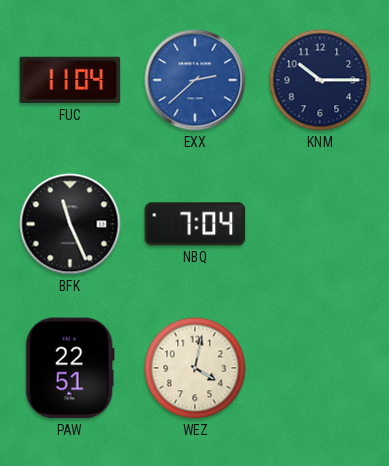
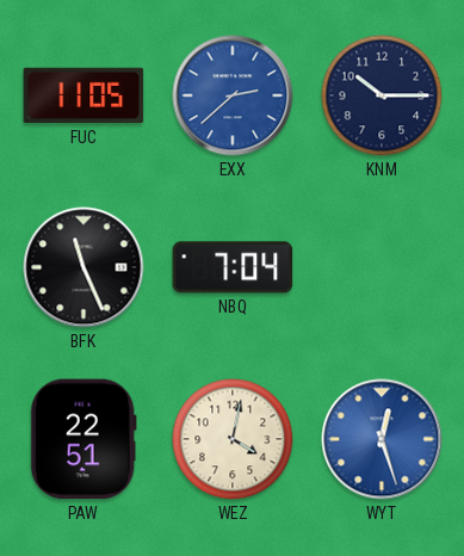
FUC: 11:04 -> 11:05
WYT: none -> 12:27
